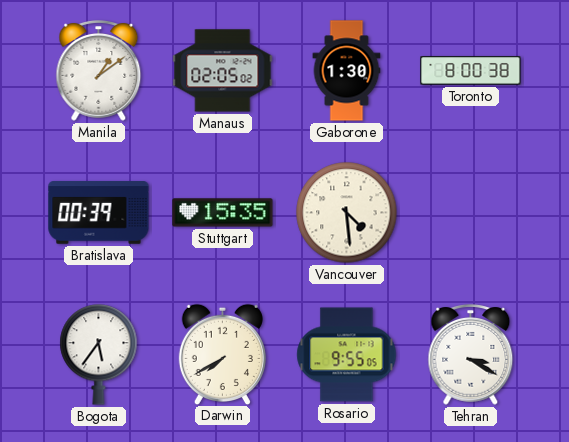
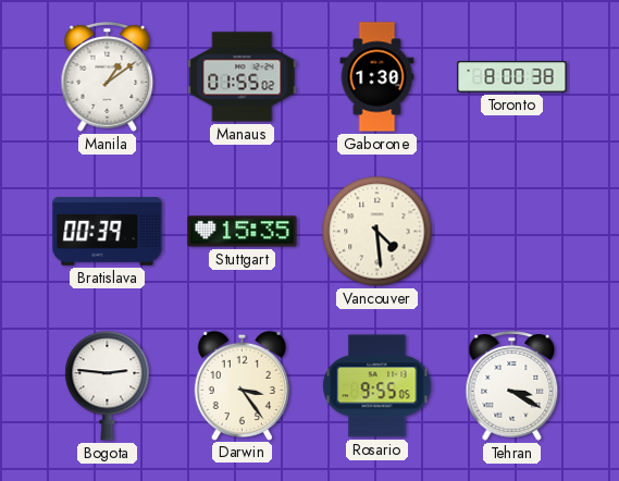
Manaus: 02:05 -> 01:55
Bogota: 5:36 -> 2:46
Darwin: 7:40 -> 3:24
